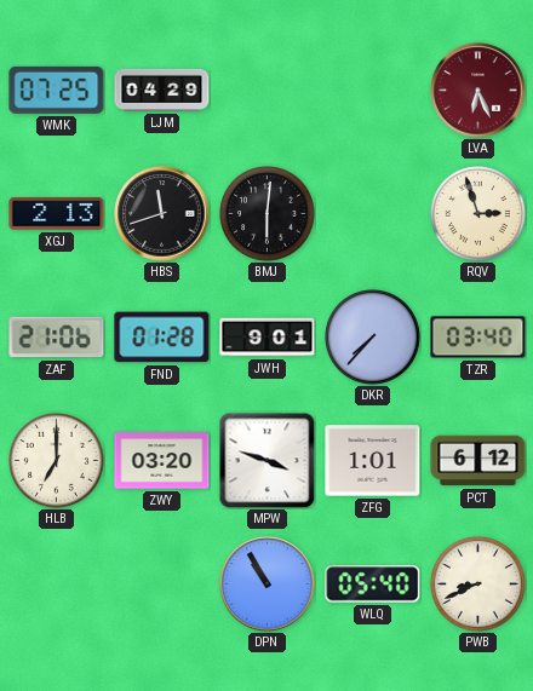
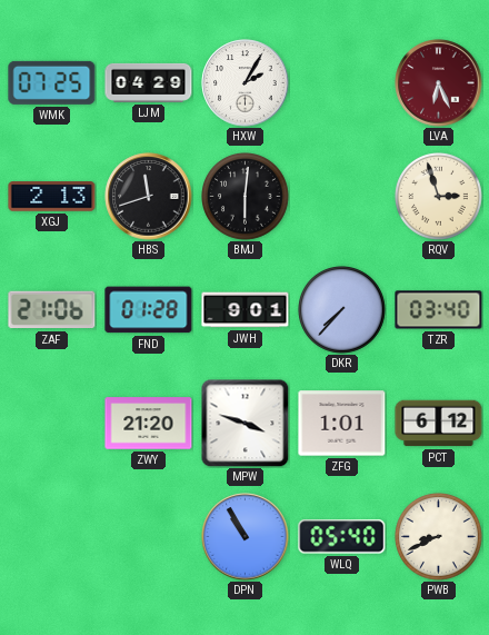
HXW: none -> 2:05
HLB: 7:00 -> none
ZWY: 03:20 -> 21:20
